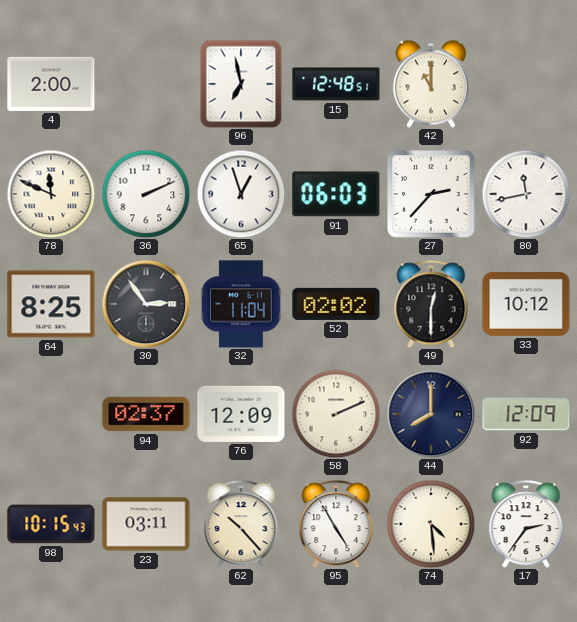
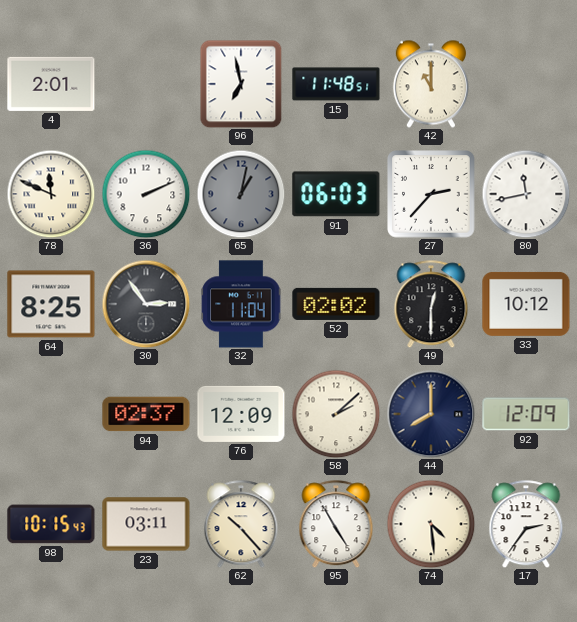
4: 2:00 -> 2:01
15: 12:48 -> 11:48
65: 12:57 -> 1:02
65 dial: white -> grey
58: 2:11 -> 2:08
